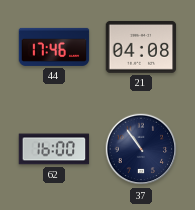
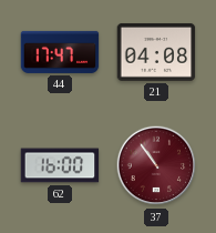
44: 17:46 -> 17:47
37 dial: navy -> burgundy
